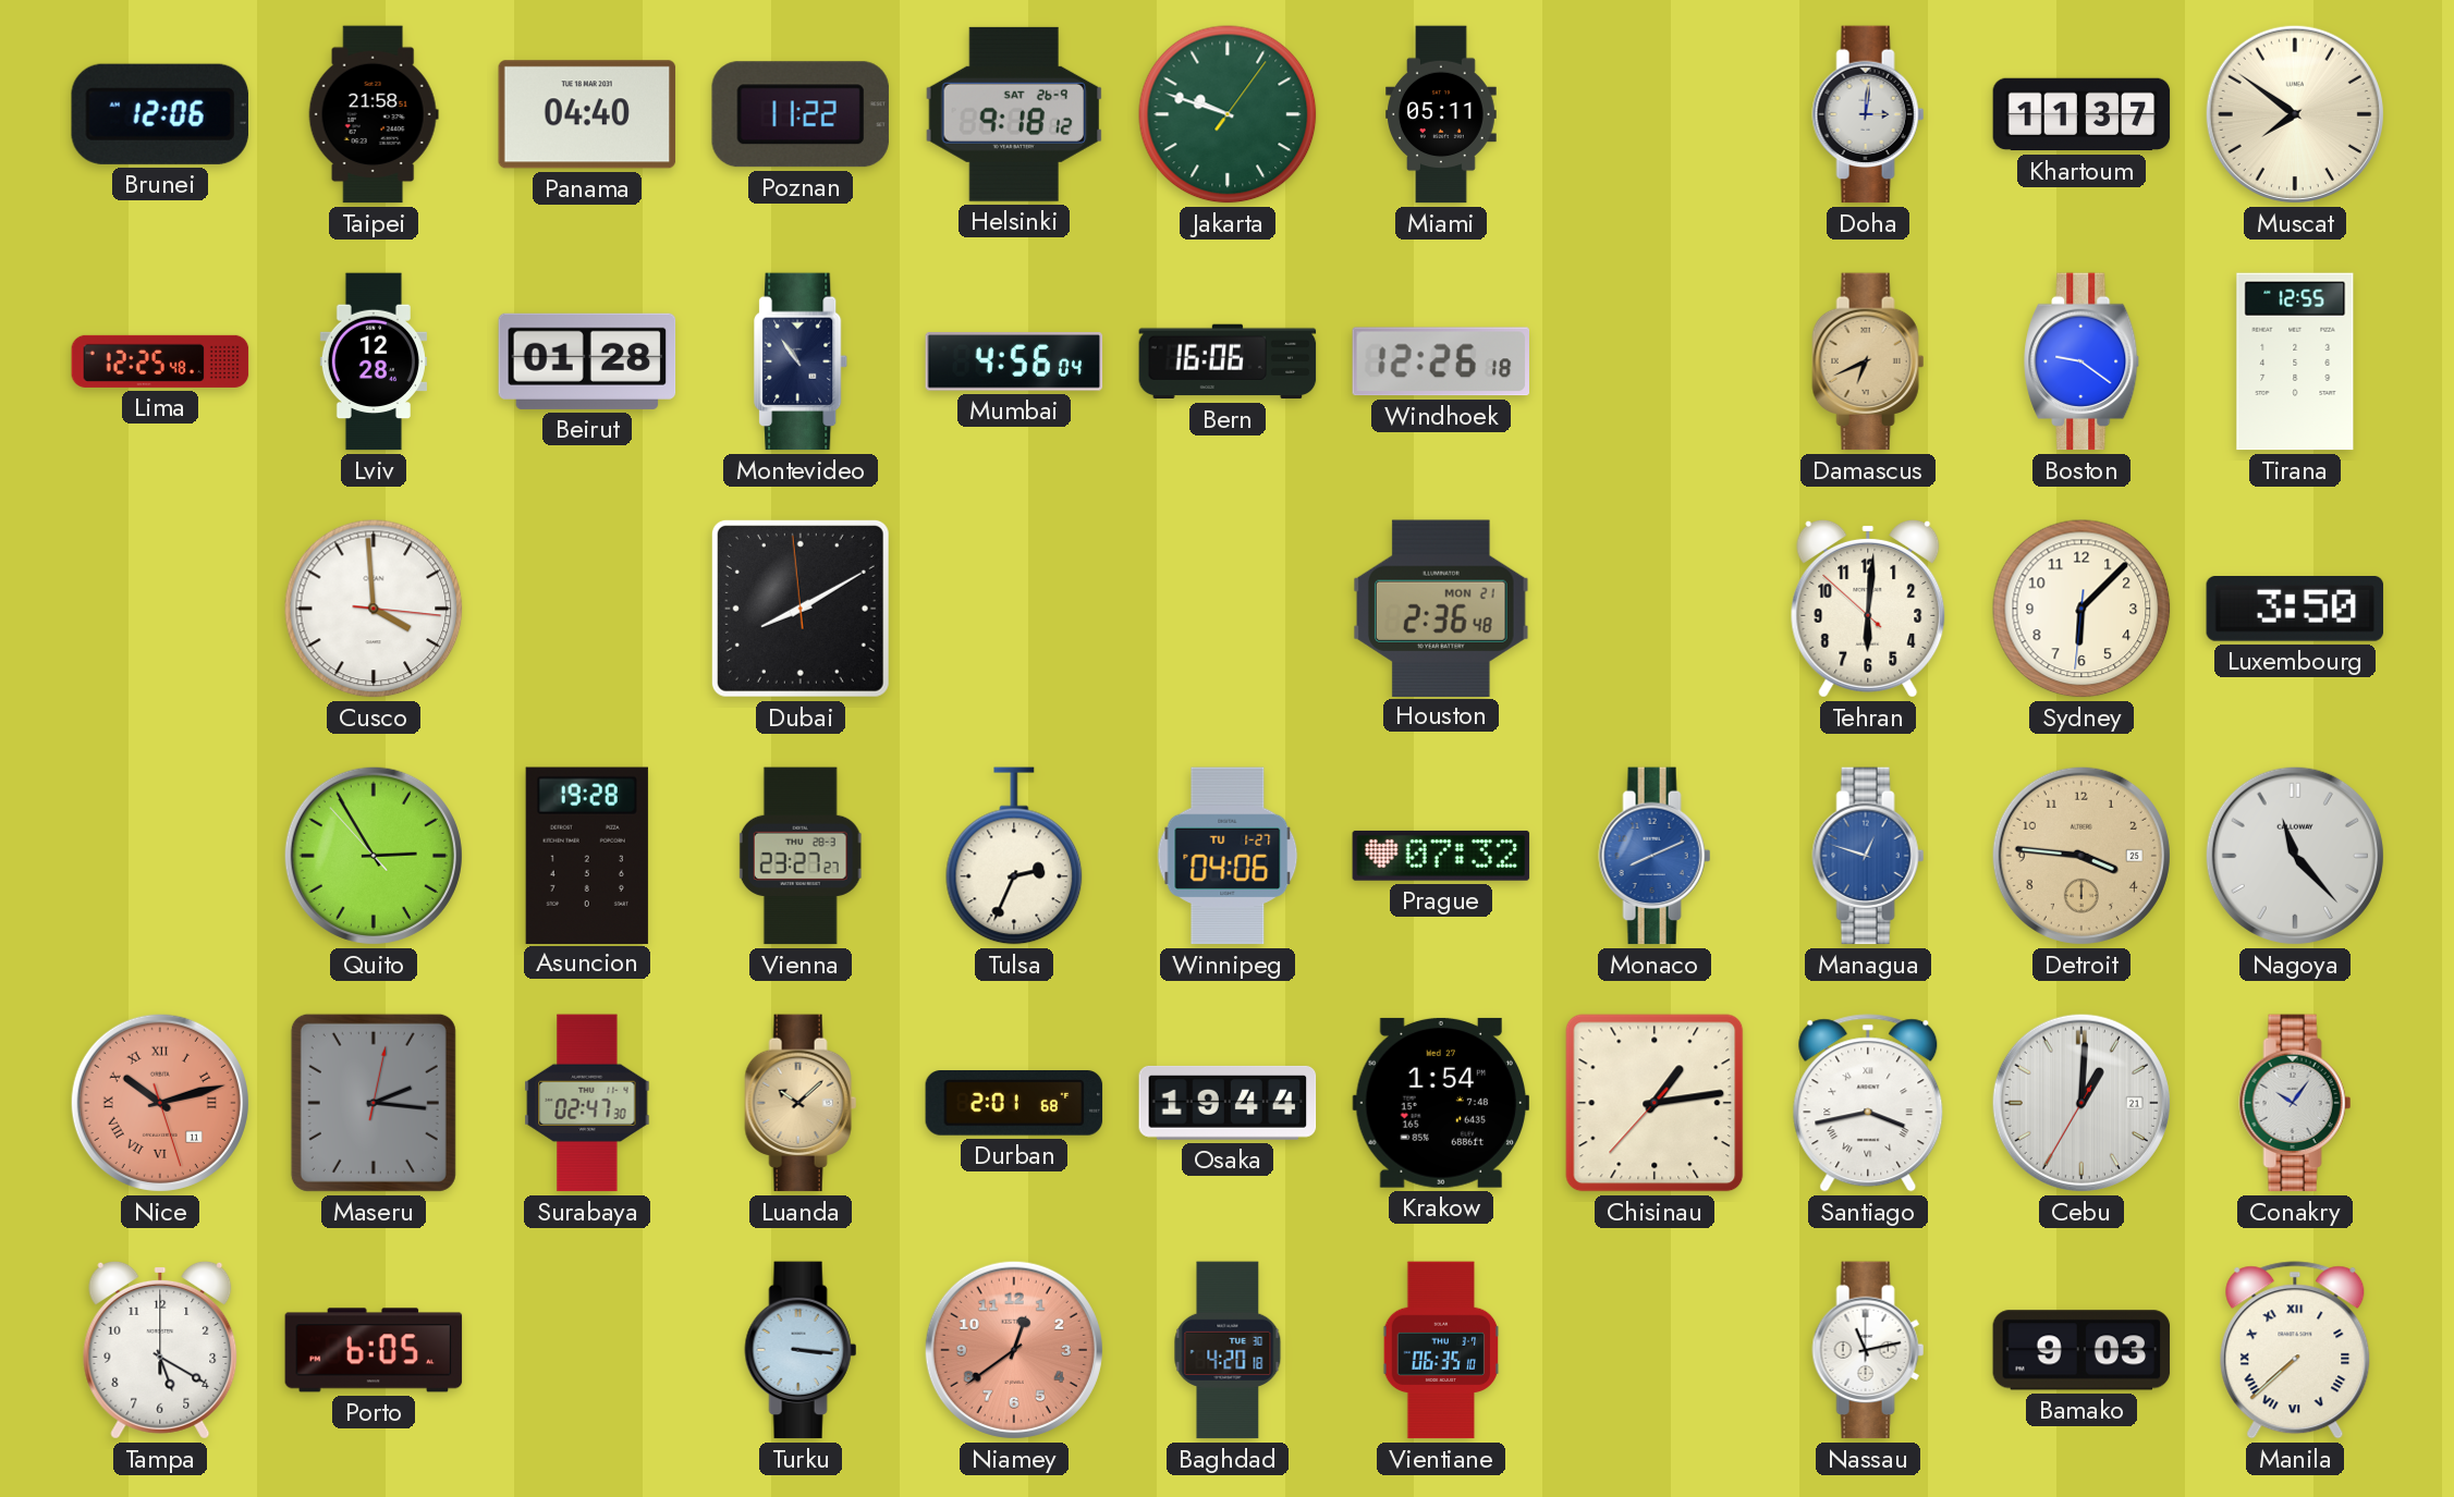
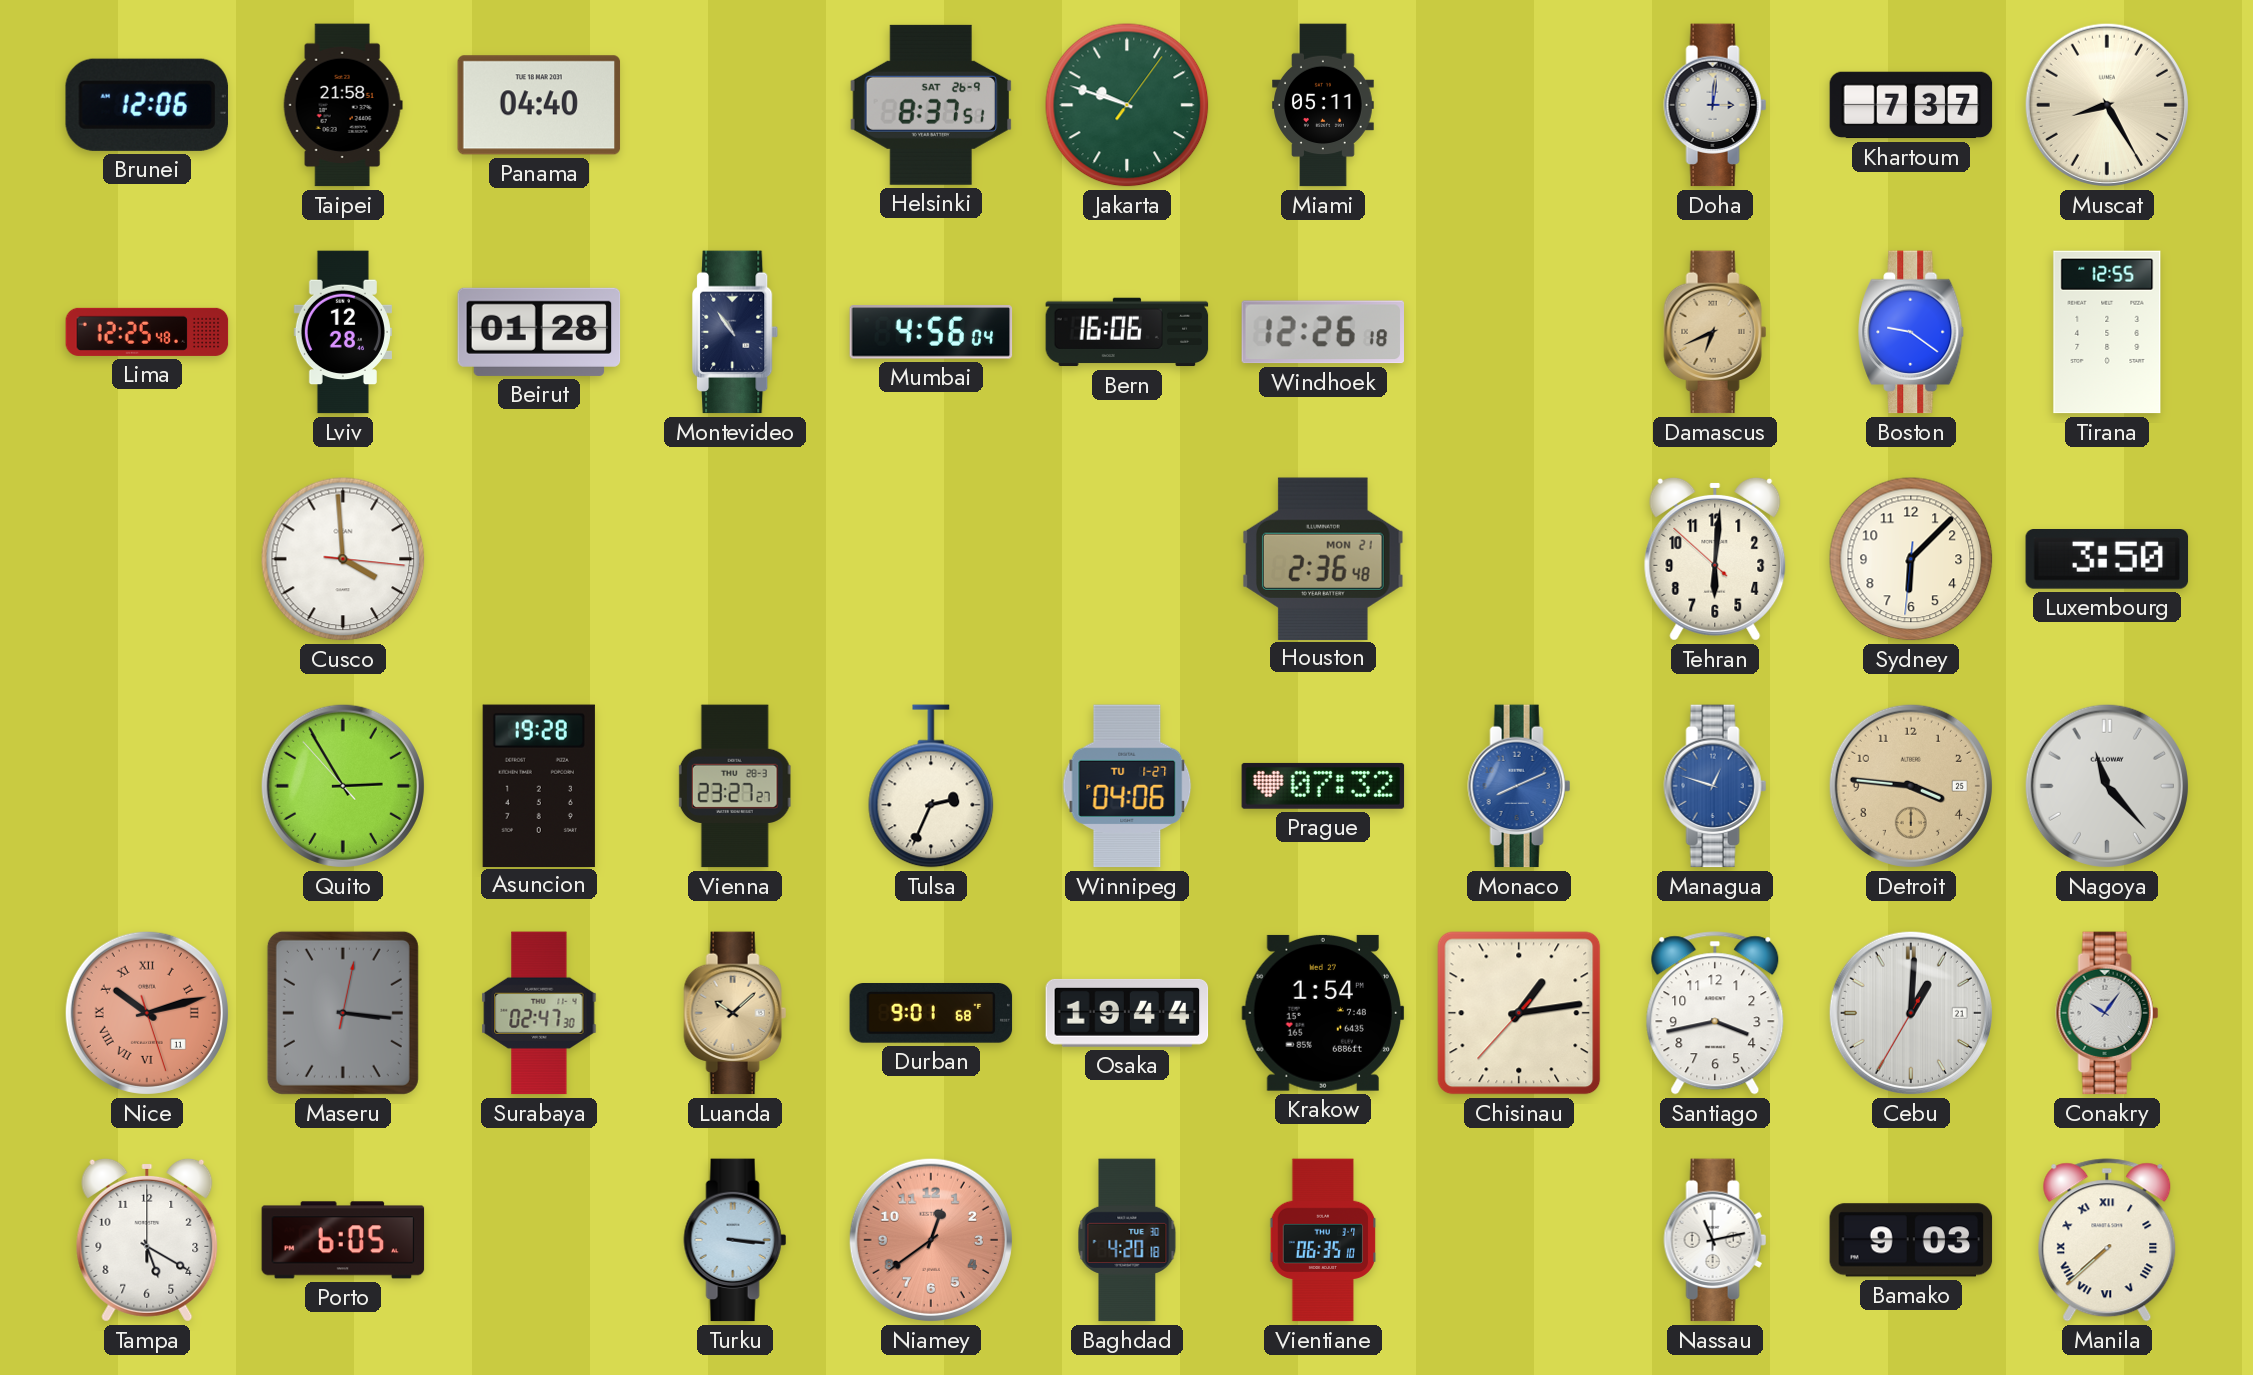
Poznan: 11:22 -> none
Helsinki: 9:18 -> 8:37
Khartoum: 11:37 -> 7:37
Muscat: 7:51 -> 8:25
Dubai: 8:09 -> none
Maseru: 2:16 -> 3:16
Durban: 2:01 -> 9:01
Santiago numerals: Roman -> Arabic
